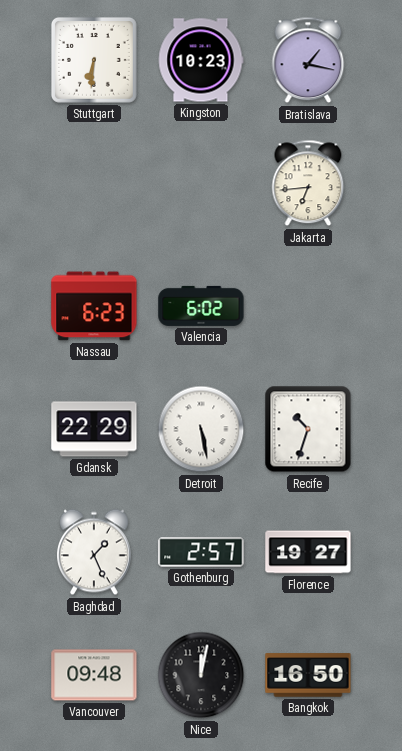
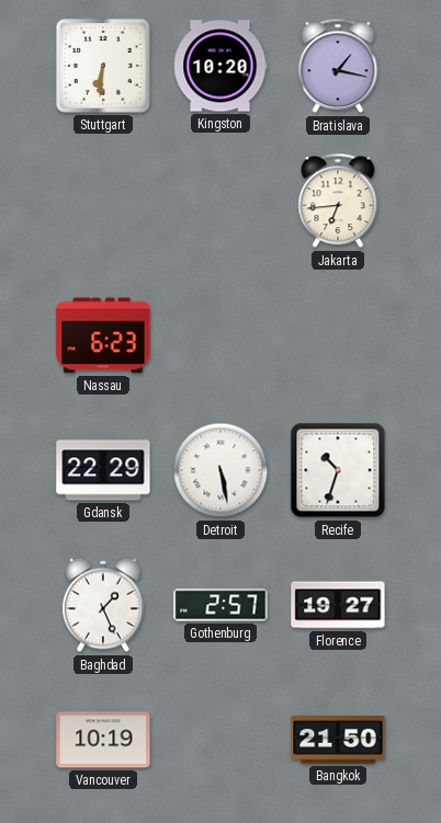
Kingston: 10:23 -> 10:20
Valencia: 6:02 -> none
Vancouver: 09:48 -> 10:19
Nice: 12:02 -> none
Bangkok: 16:50 -> 21:50
